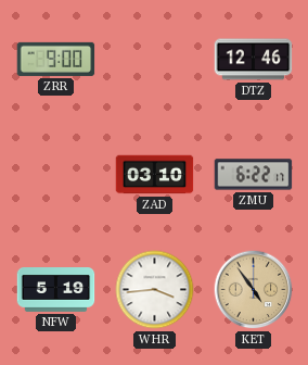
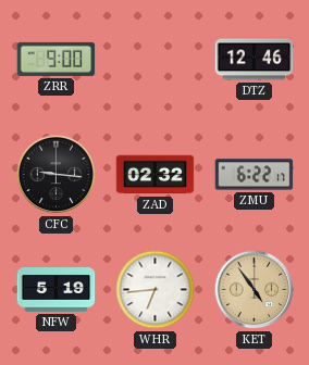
CFC: none -> 9:16
ZAD: 03:10 -> 02:32
WHR: 3:44 -> 6:44
